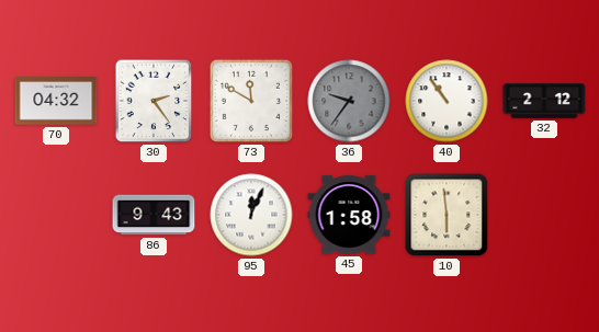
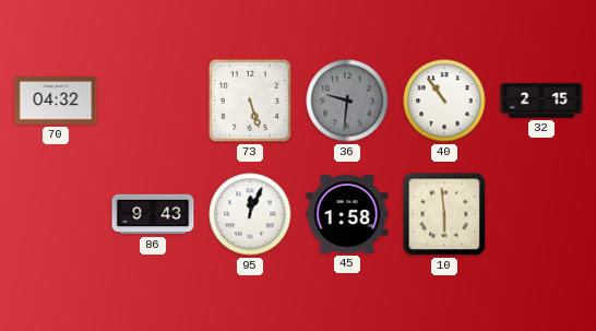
30: 2:24 -> none
73: 11:50 -> 5:27
36: 9:36 -> 9:31
32: 2:12 -> 2:15
